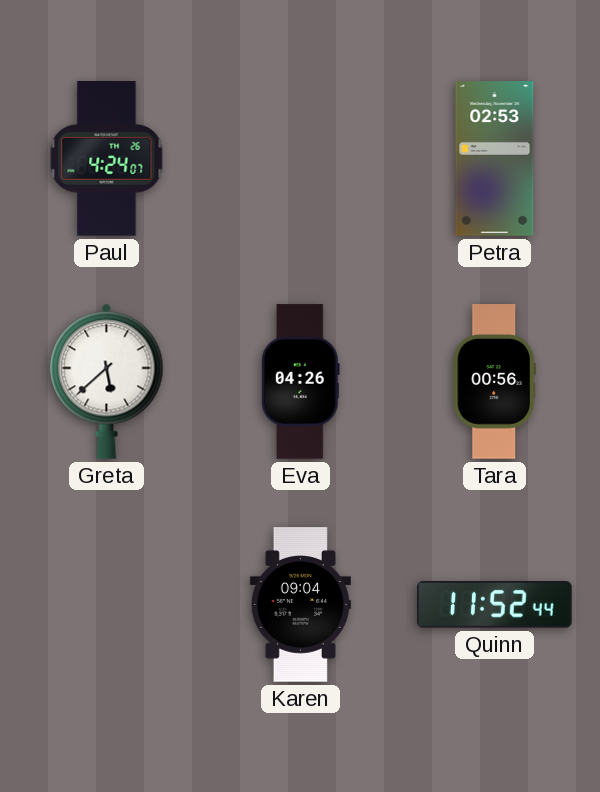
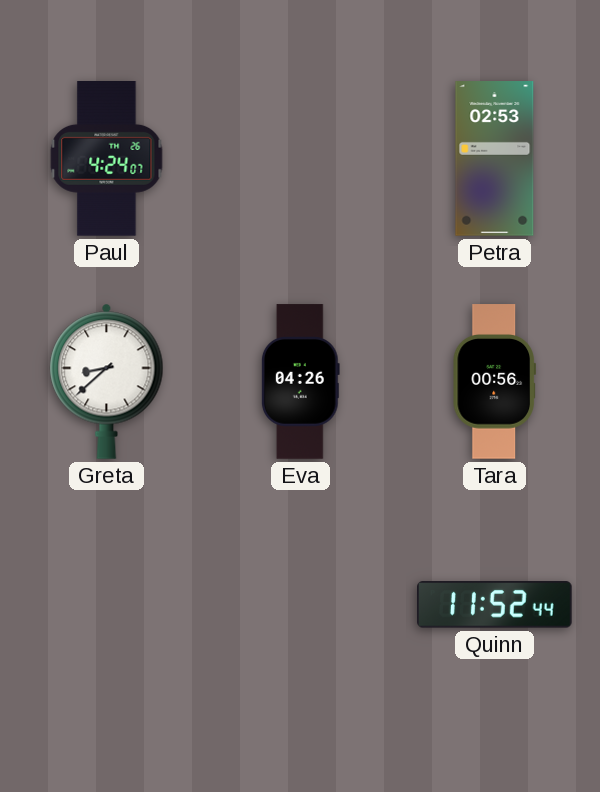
Greta: 5:38 -> 8:38
Karen: 09:04 -> none
